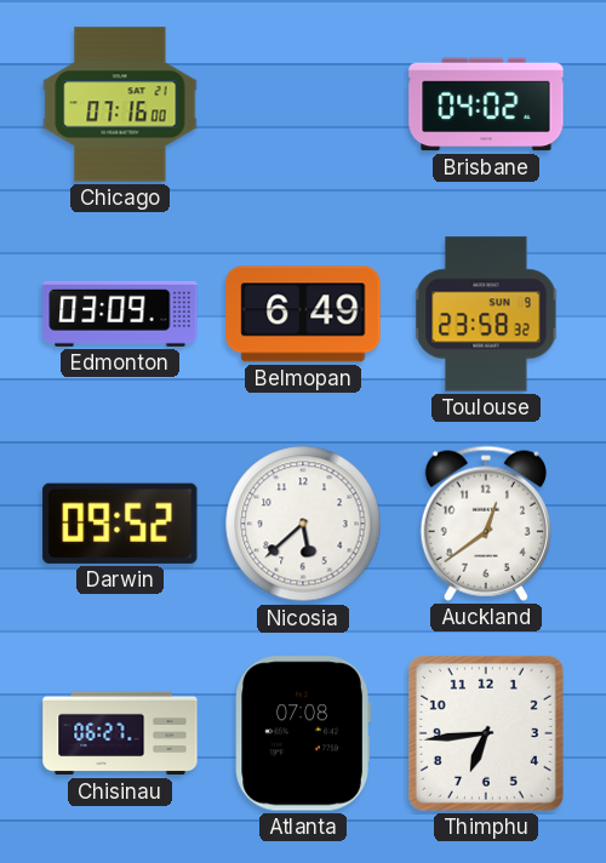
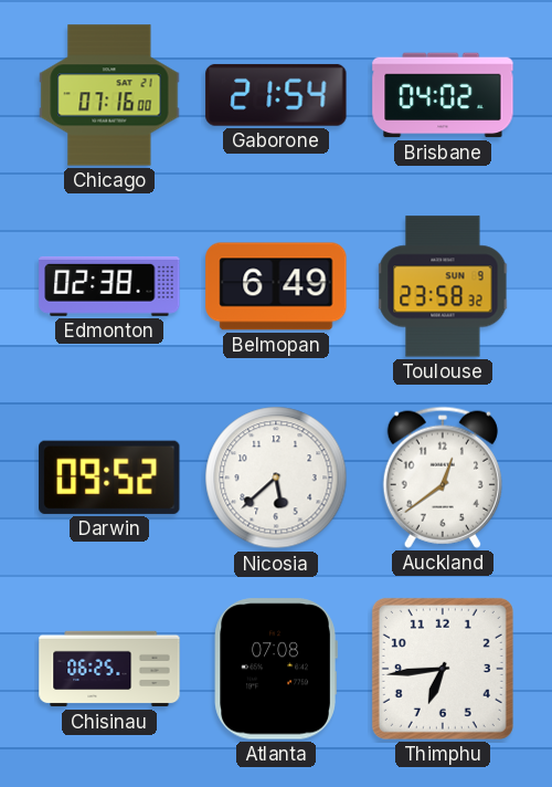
Gaborone: none -> 21:54
Edmonton: 03:09 -> 02:38
Chisinau: 06:27 -> 06:25
